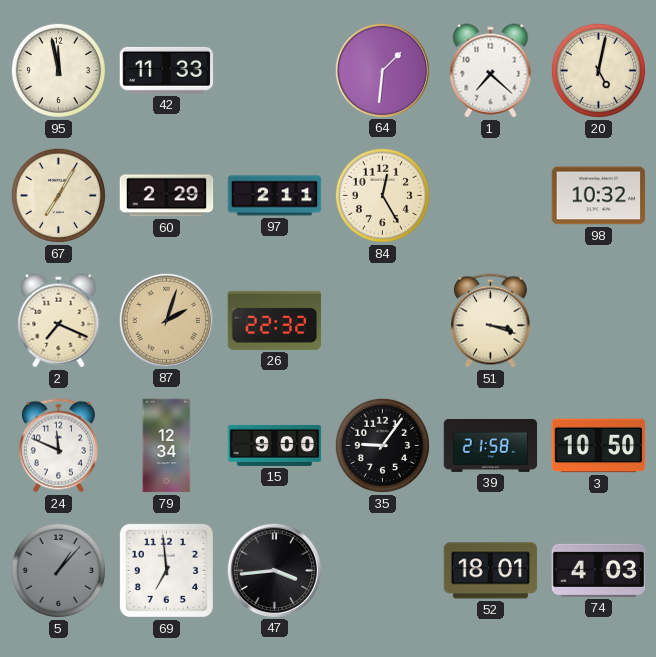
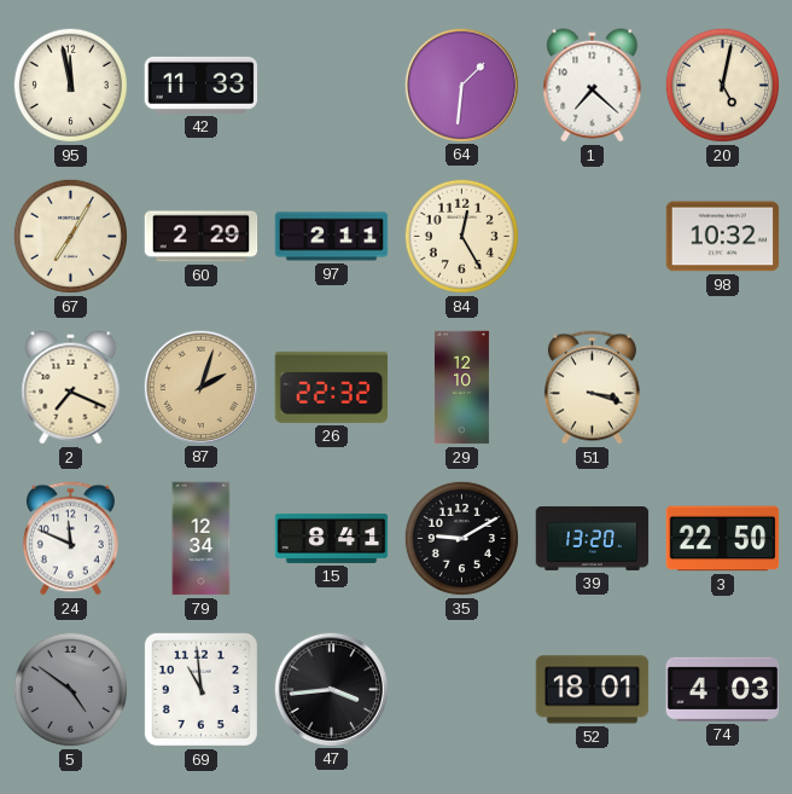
29: none -> 12:10
15: 9:00 -> 8:41
35: 9:06 -> 9:10
39: 21:58 -> 13:20
3: 10:50 -> 22:50
5: 1:07 -> 4:51
69: 6:59 -> 10:59
